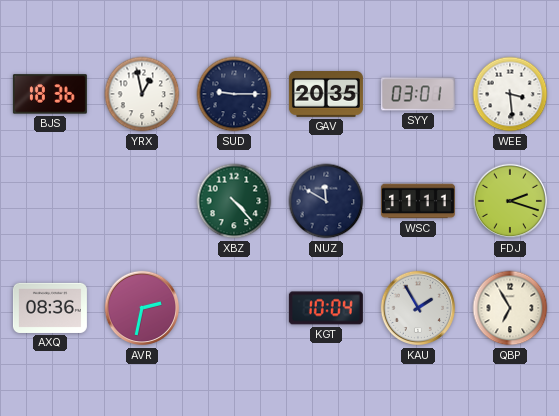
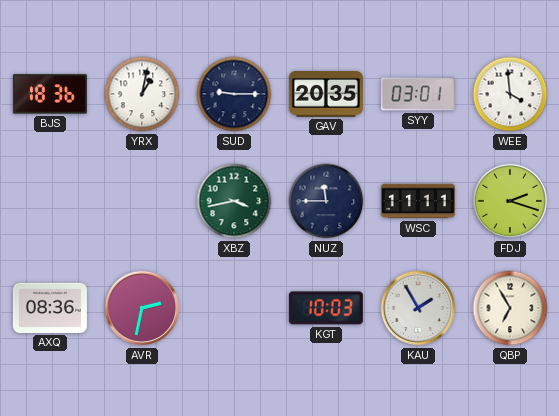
YRX: 12:58 -> 1:02
WEE: 3:29 -> 3:59
XBZ: 4:23 -> 3:43
NUZ: 11:50 -> 11:45
KGT: 10:04 -> 10:03
